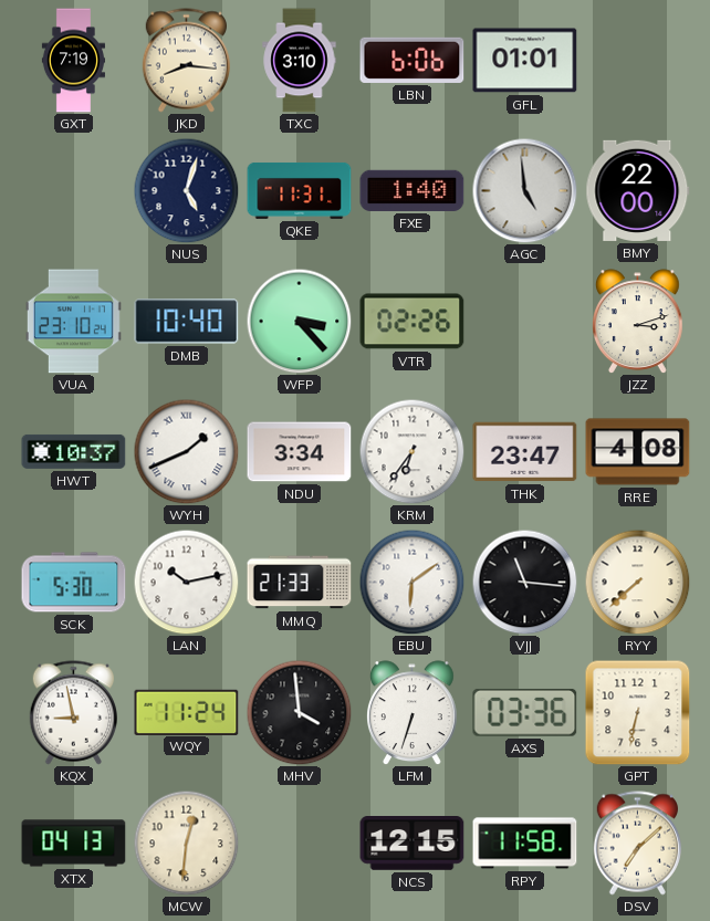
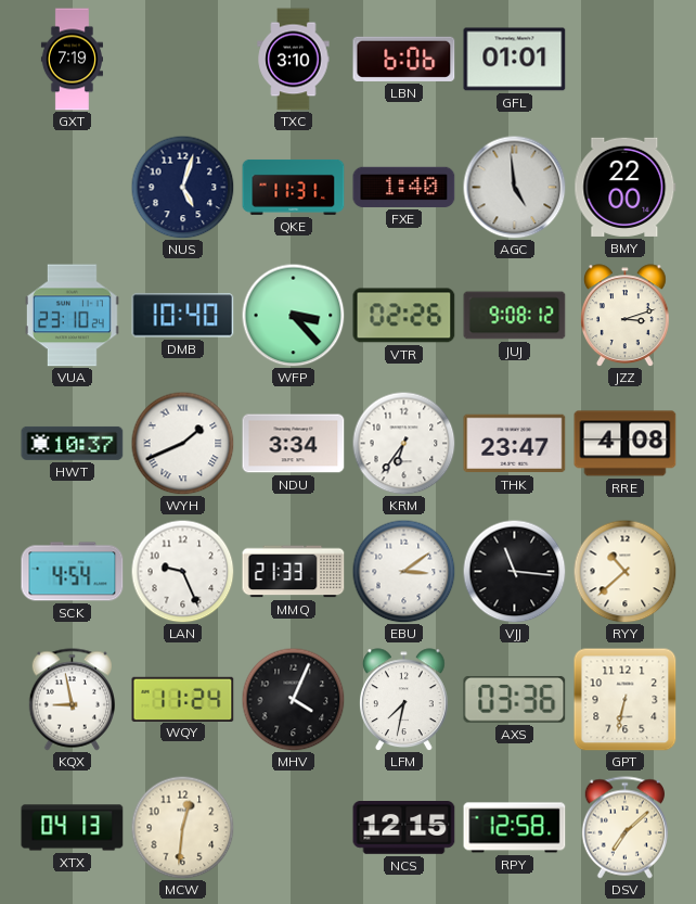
JKD: 8:16 -> none
JUJ: none -> 9:08
SCK: 5:30 -> 4:54
LAN: 10:13 -> 9:26
EBU: 6:09 -> 3:09
RYY: 7:38 -> 10:38
MHV: 3:59 -> 4:04
LFM: 6:33 -> 7:32
RPY: 11:58 -> 12:58
